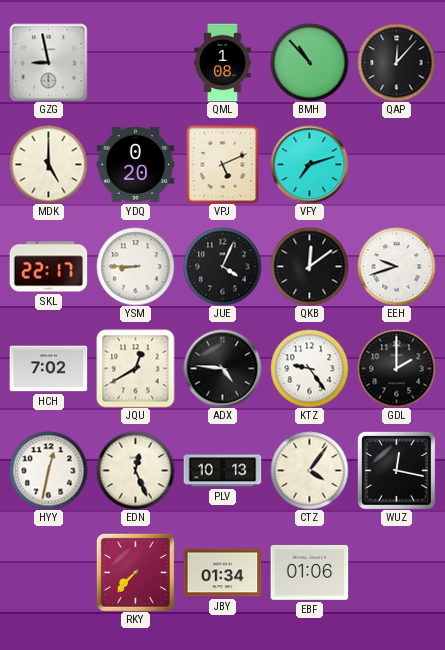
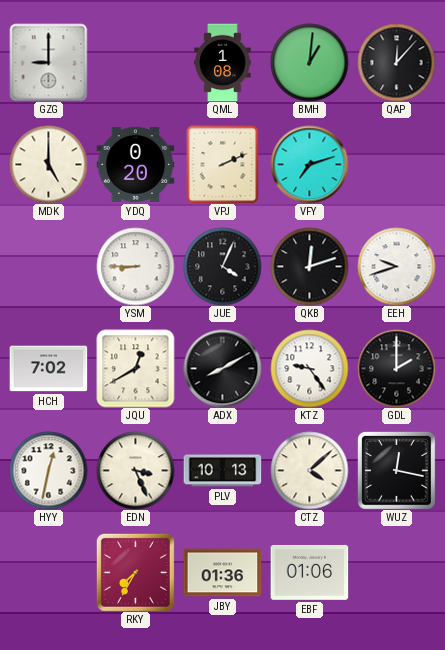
GZG: 8:58 -> 9:00
BMH: 10:53 -> 1:01
VPJ: 5:11 -> 2:11
SKL: 22:17 -> none
QKB: 12:09 -> 12:12
ADX: 4:46 -> 8:10
EDN: 12:26 -> 3:26
CTZ: 4:06 -> 4:08
RKY: 7:37 -> 7:35
JBY: 01:34 -> 01:36
